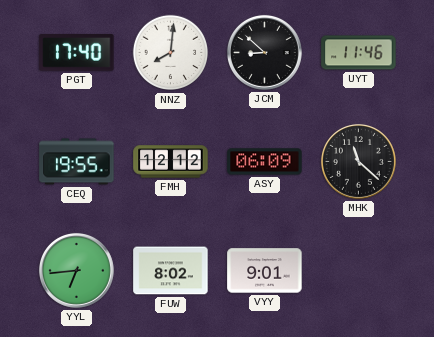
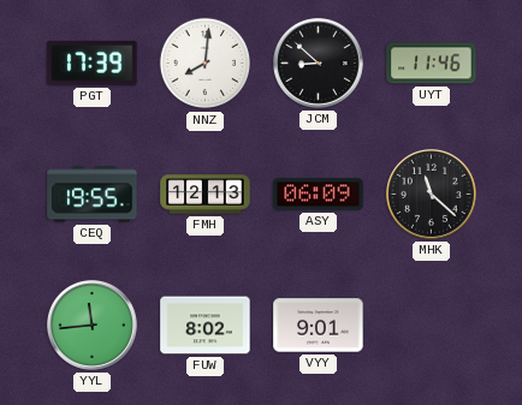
PGT: 17:40 -> 17:39
FMH: 12:12 -> 12:13
YYL: 6:44 -> 11:44
